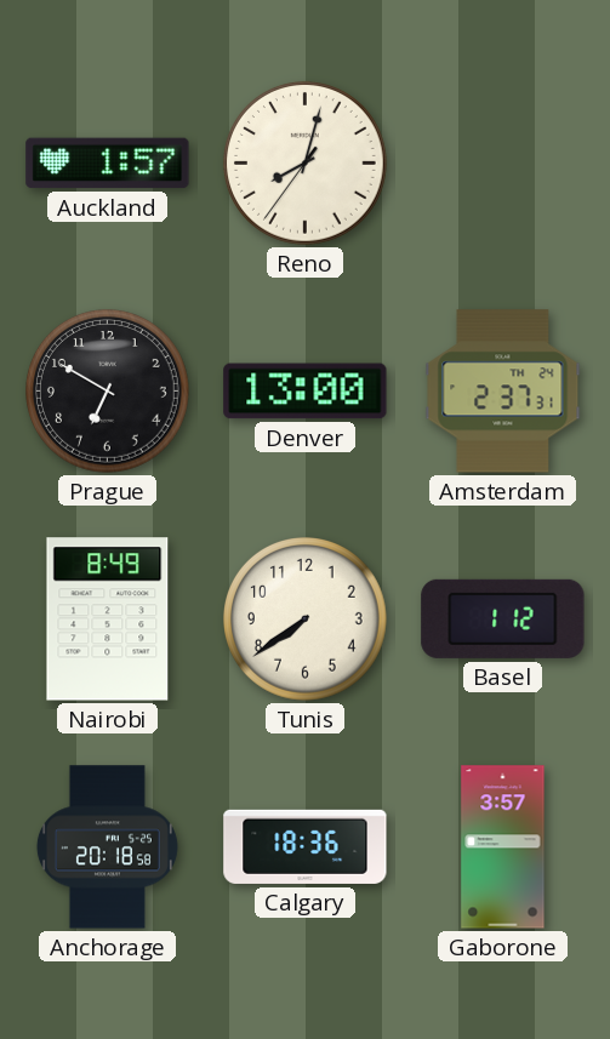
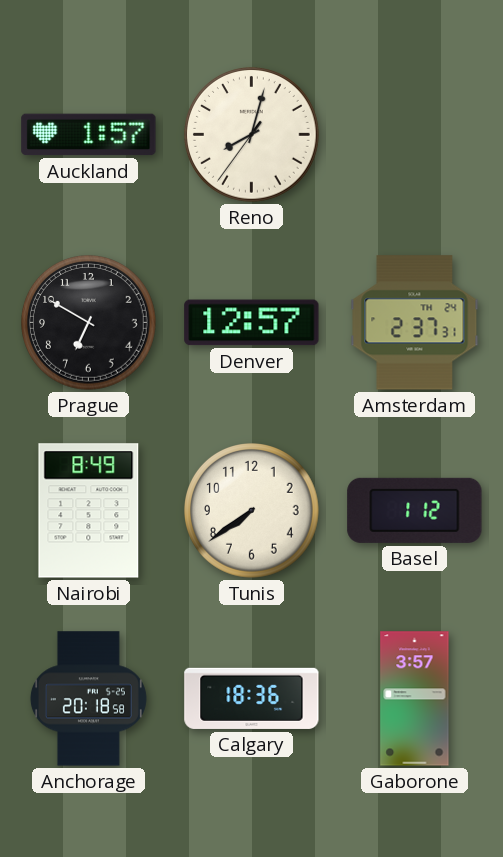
Denver: 13:00 -> 12:57
